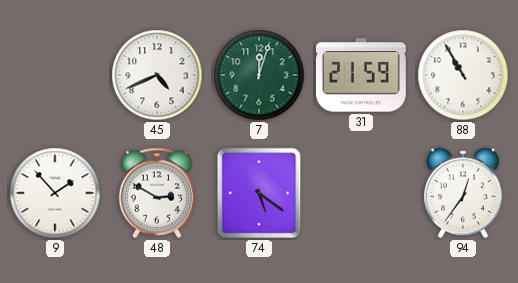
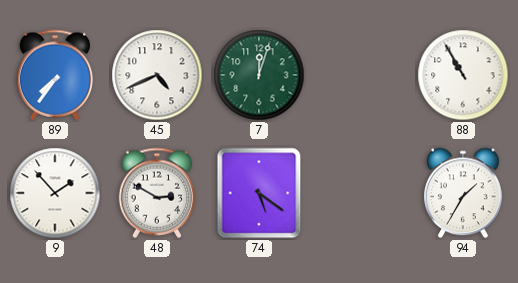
89: none -> 7:36
31: 21:59 -> none
94: 12:36 -> 1:35
